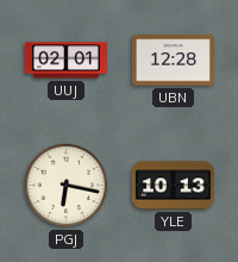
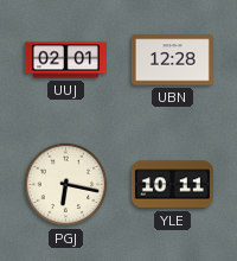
YLE: 10:13 -> 10:11
